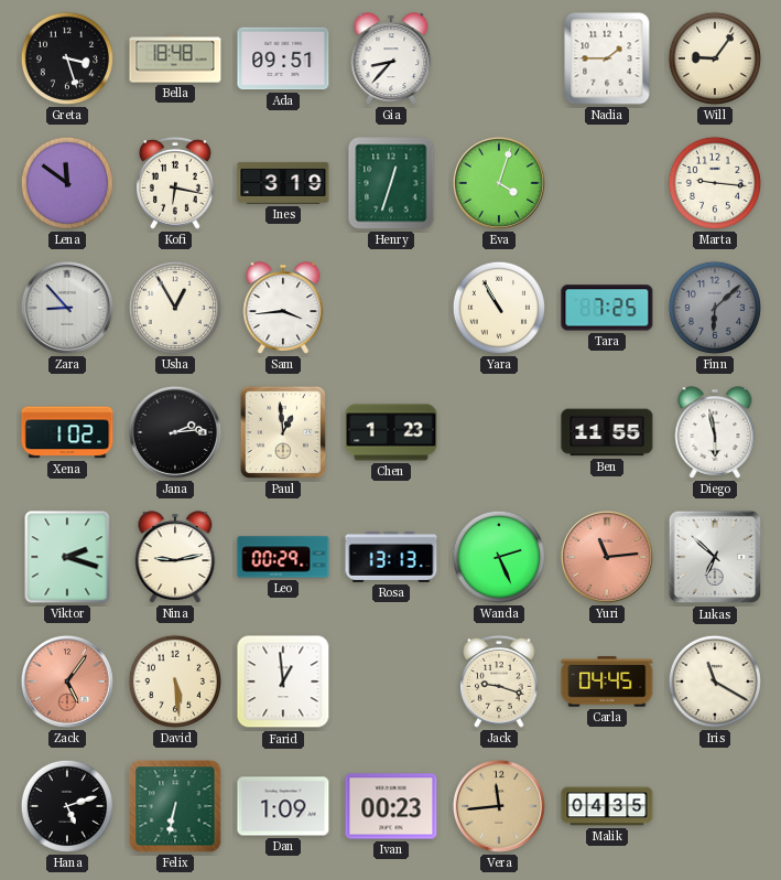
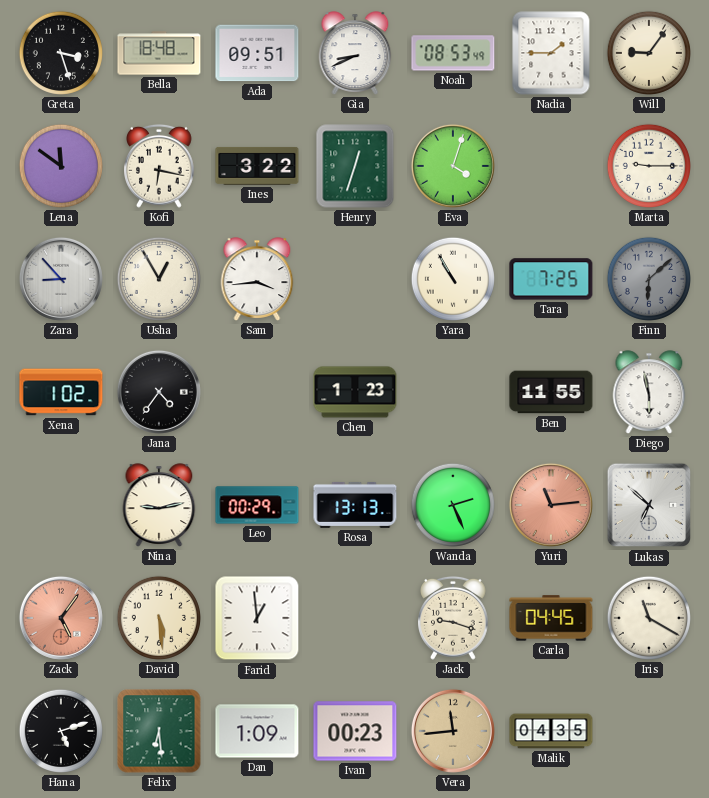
Gia: 8:37 -> 8:41
Noah: none -> 08:53
Ines: 3:19 -> 3:22
Marta: 9:16 -> 9:15
Jana: 2:14 -> 4:36
Paul: 12:59 -> none
Viktor: 2:18 -> none
Felix: 6:32 -> 6:29
